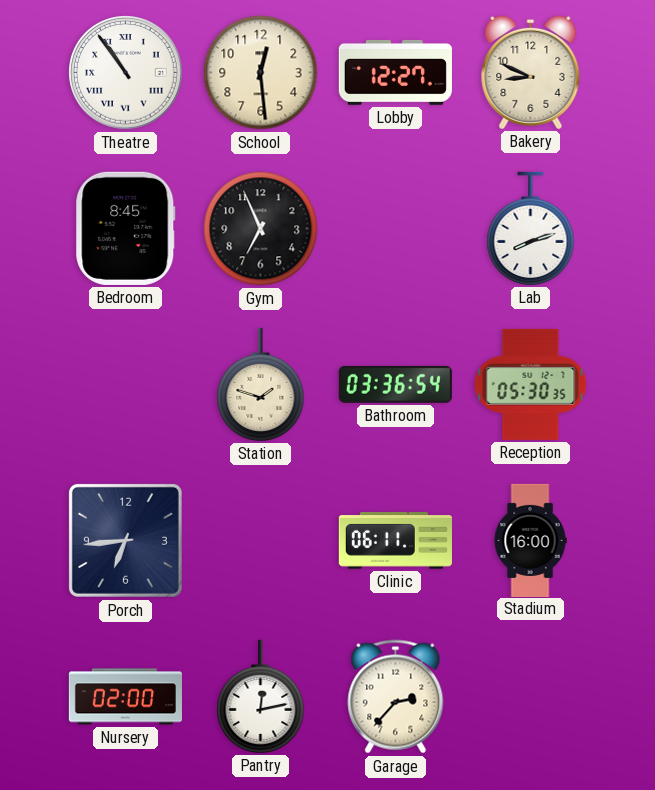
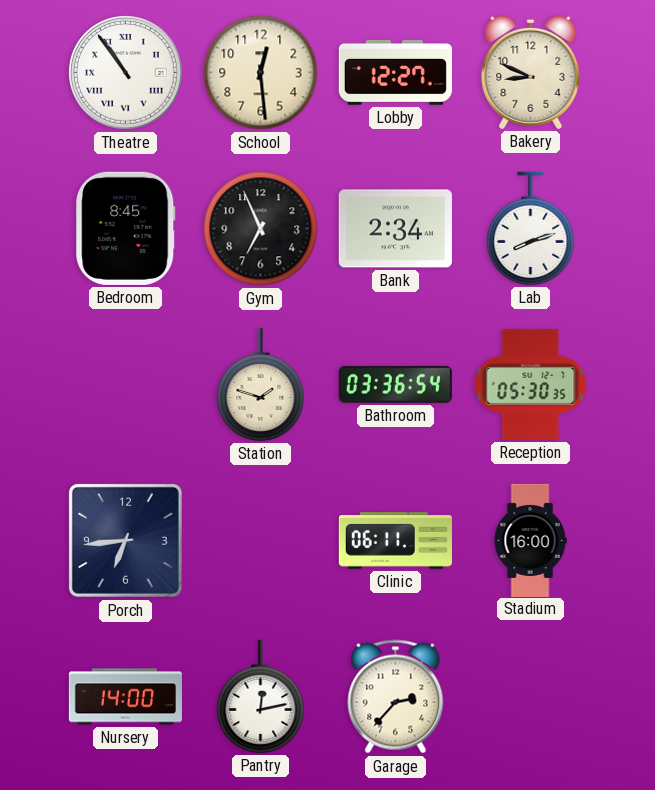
Bank: none -> 2:34
Nursery: 02:00 -> 14:00
